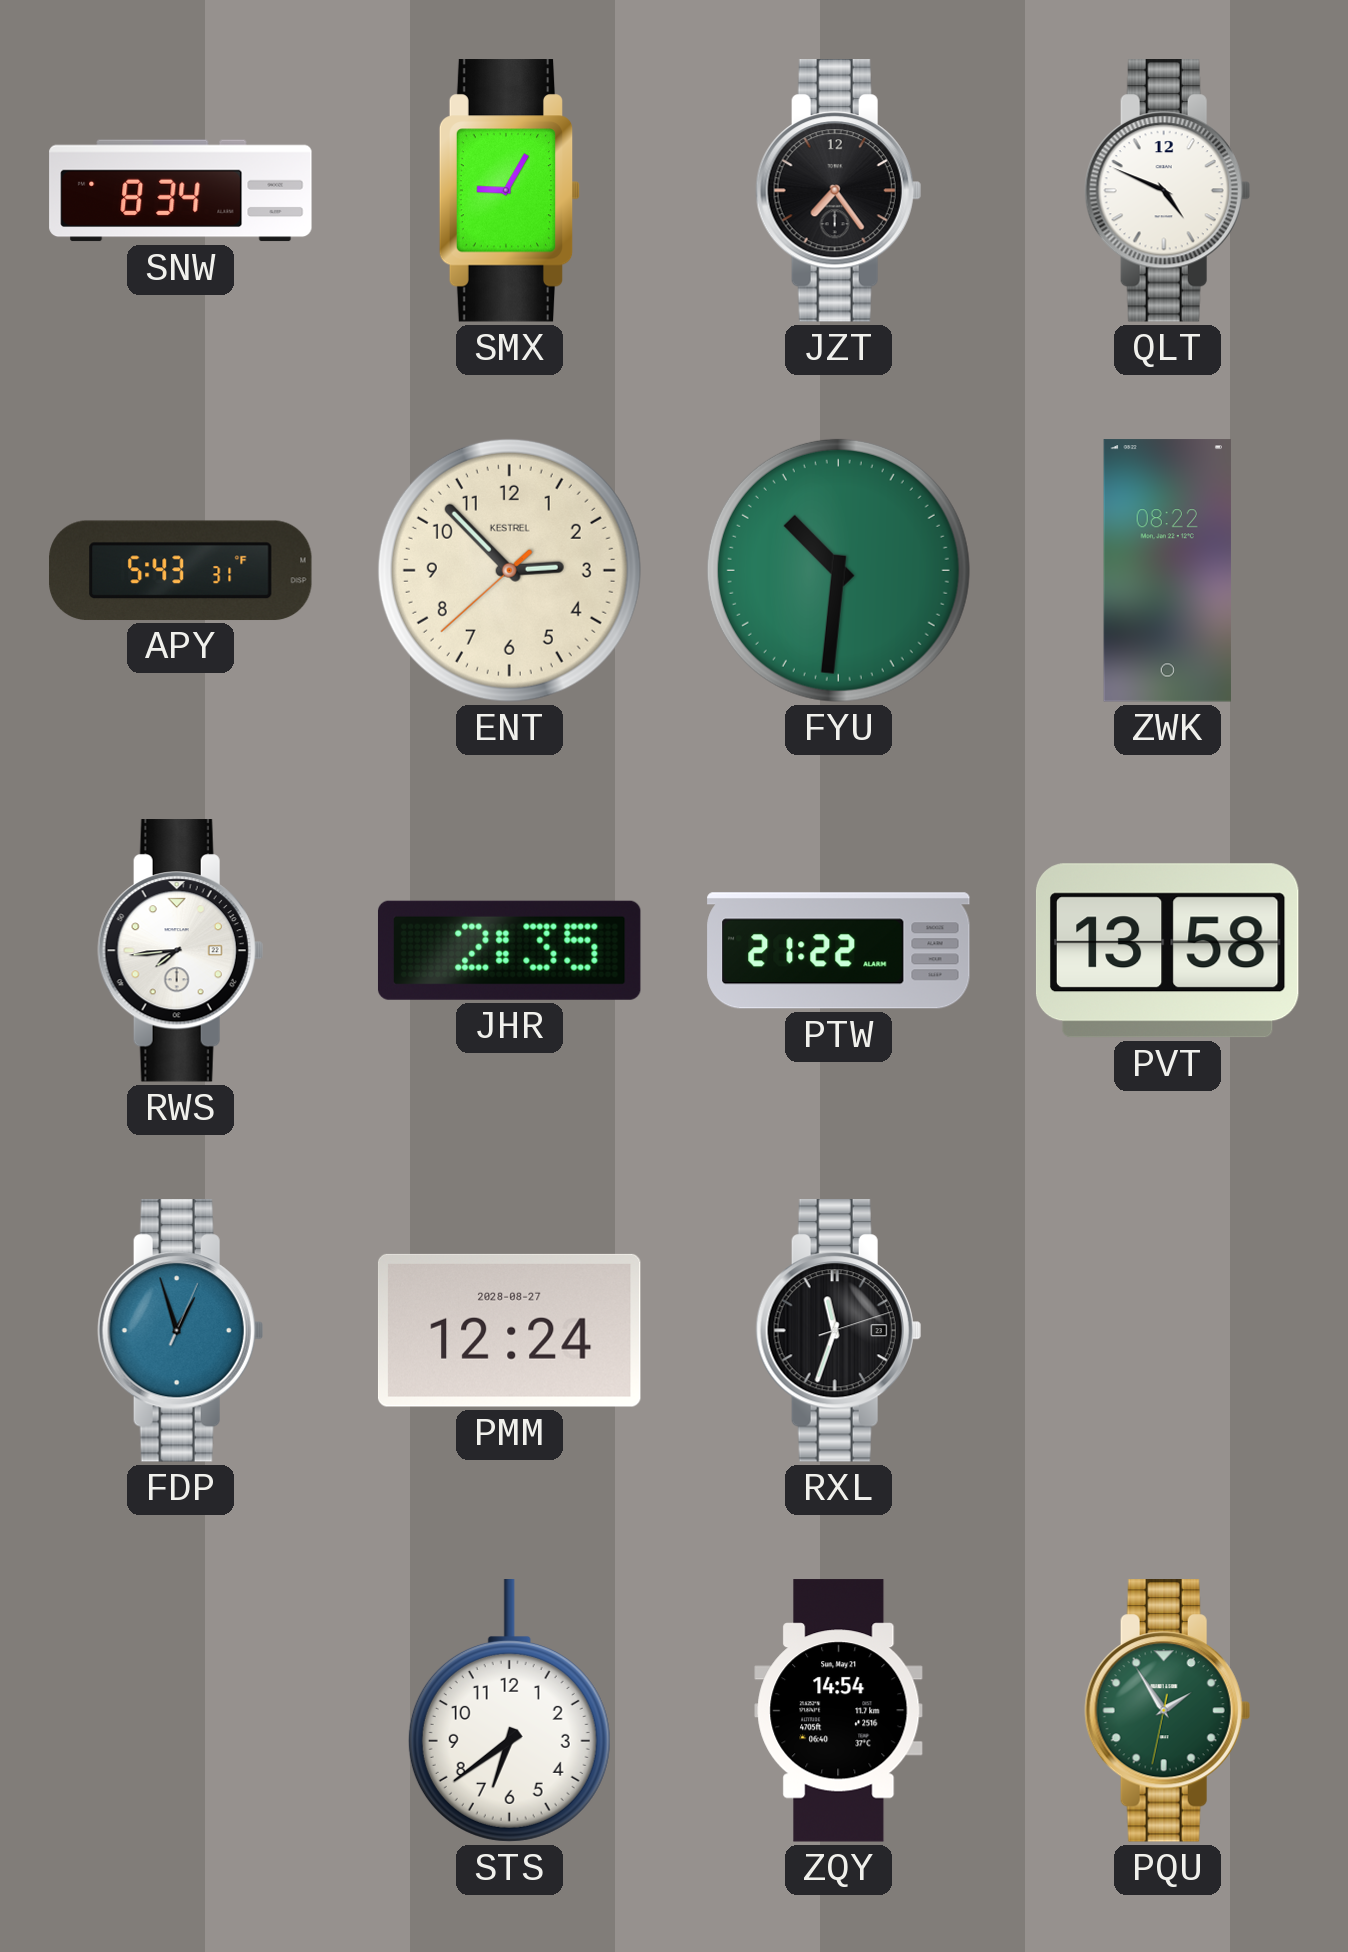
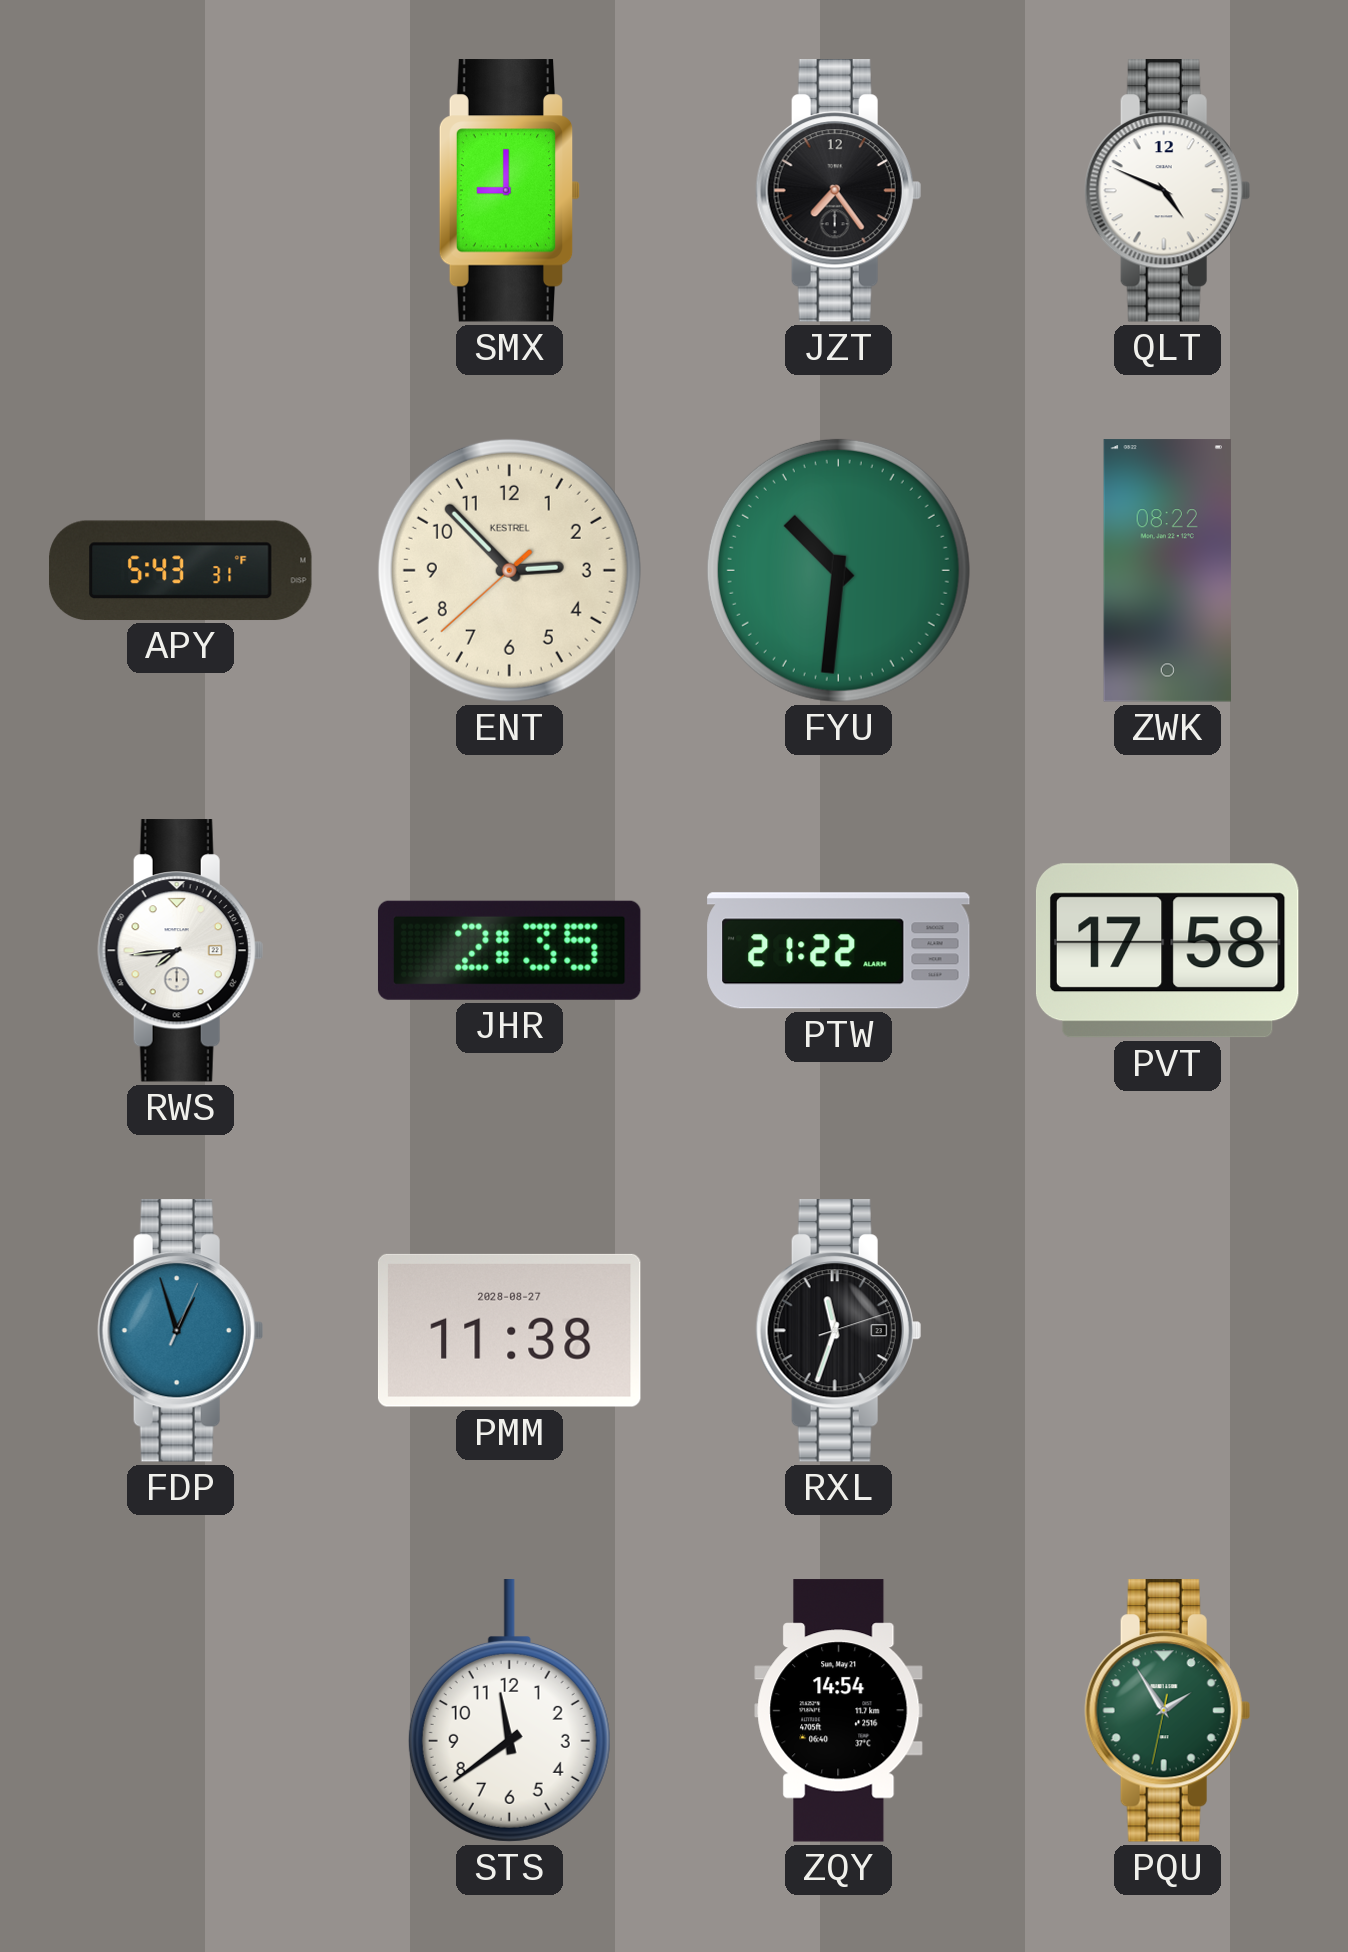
SNW: 8:34 -> none
SMX: 9:05 -> 9:00
PVT: 13:58 -> 17:58
PMM: 12:24 -> 11:38
STS: 6:39 -> 11:39
